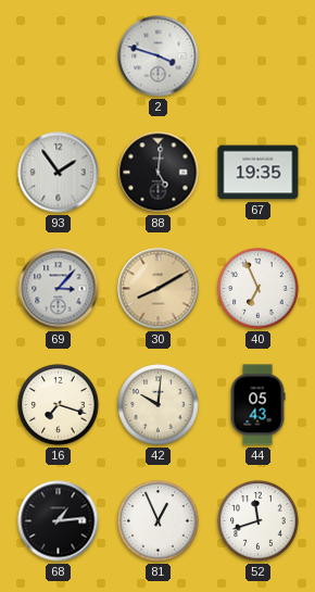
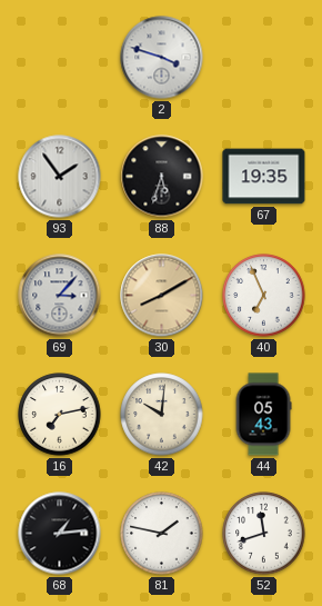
88: 5:01 -> 5:33
16: 7:18 -> 7:13
81: 12:56 -> 1:47
